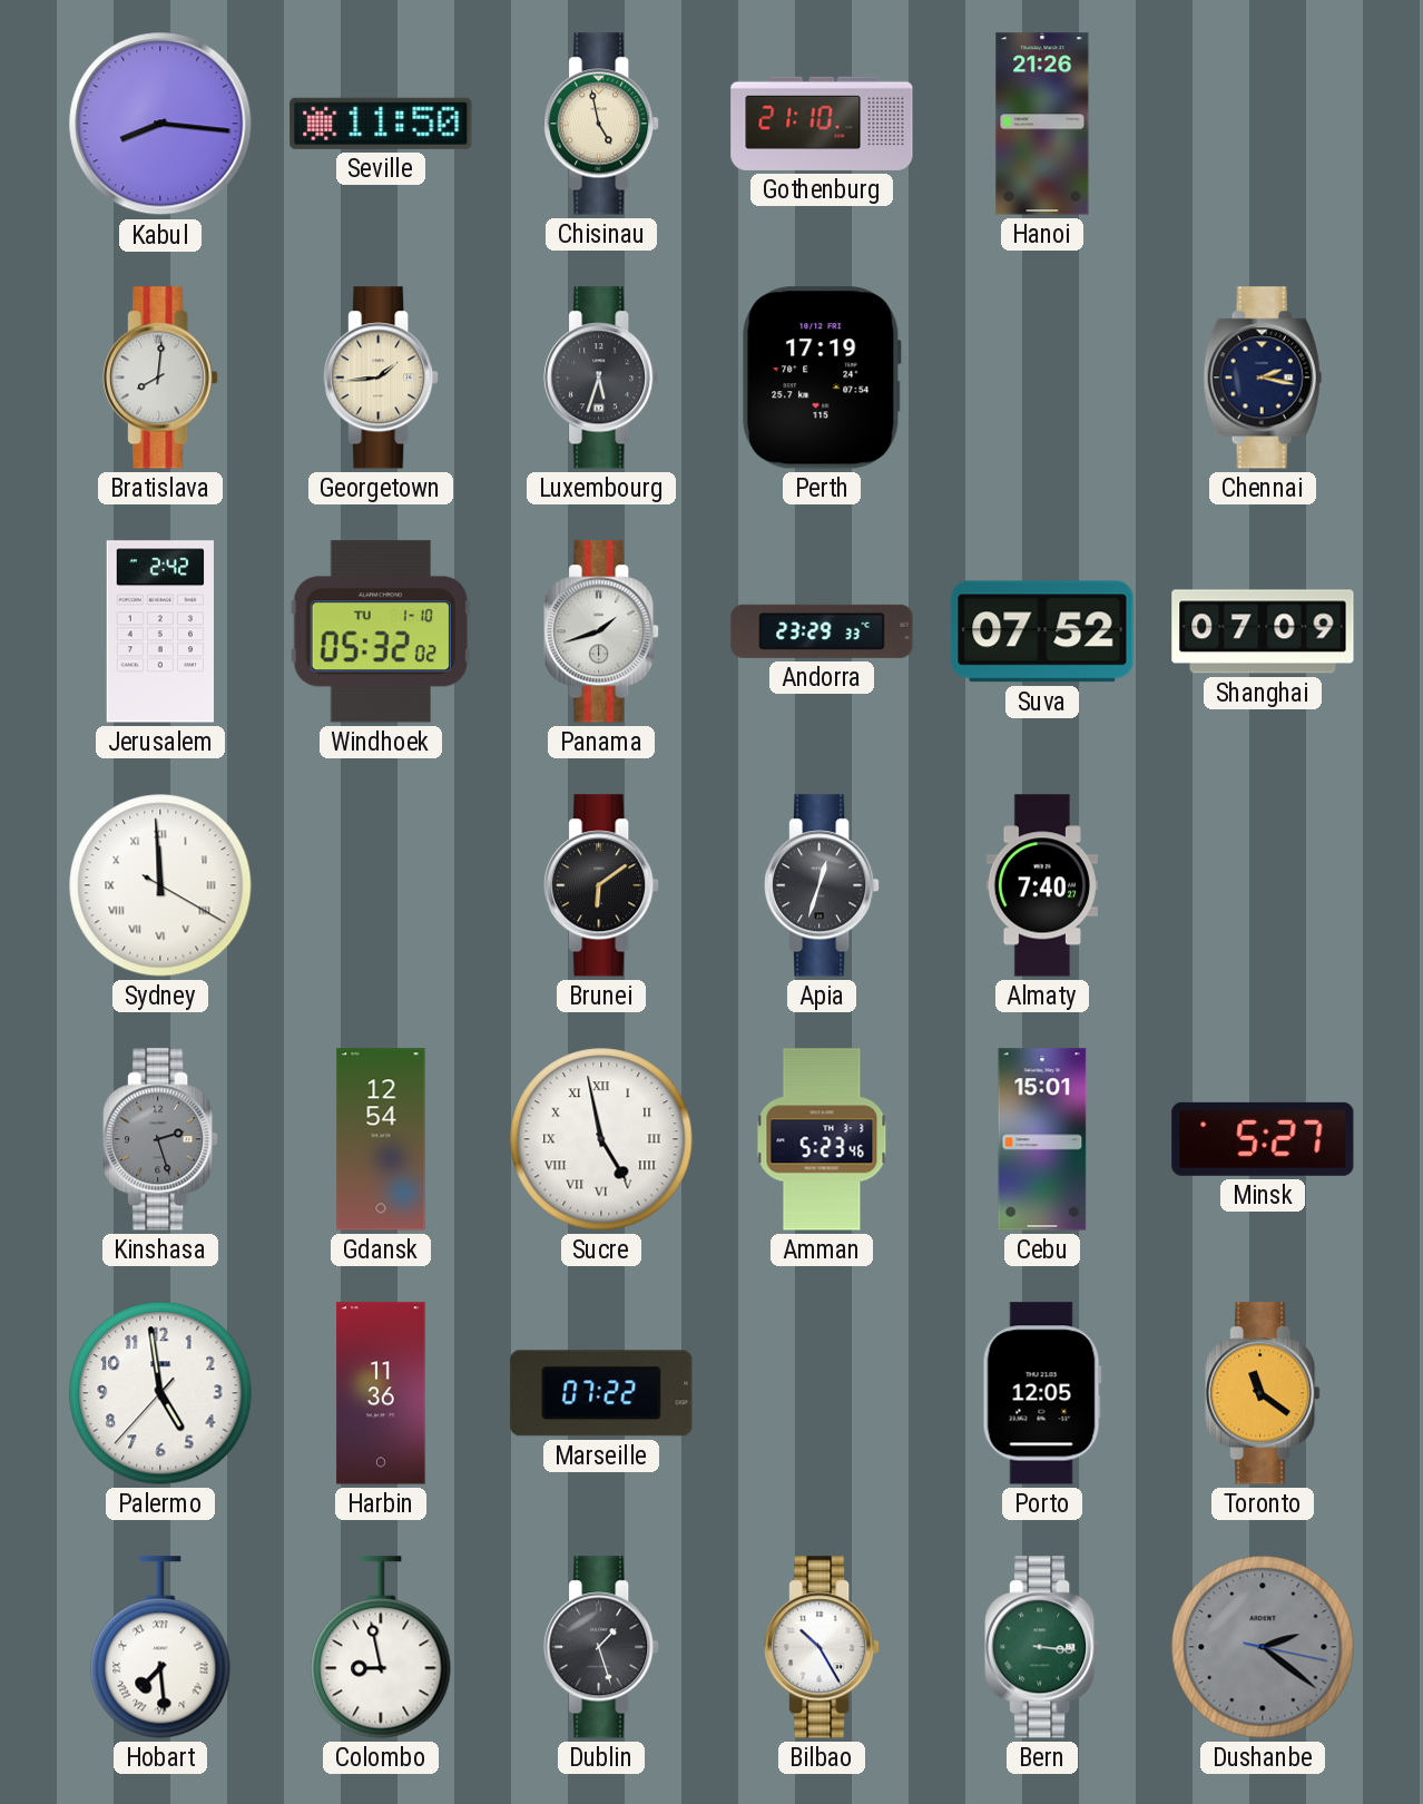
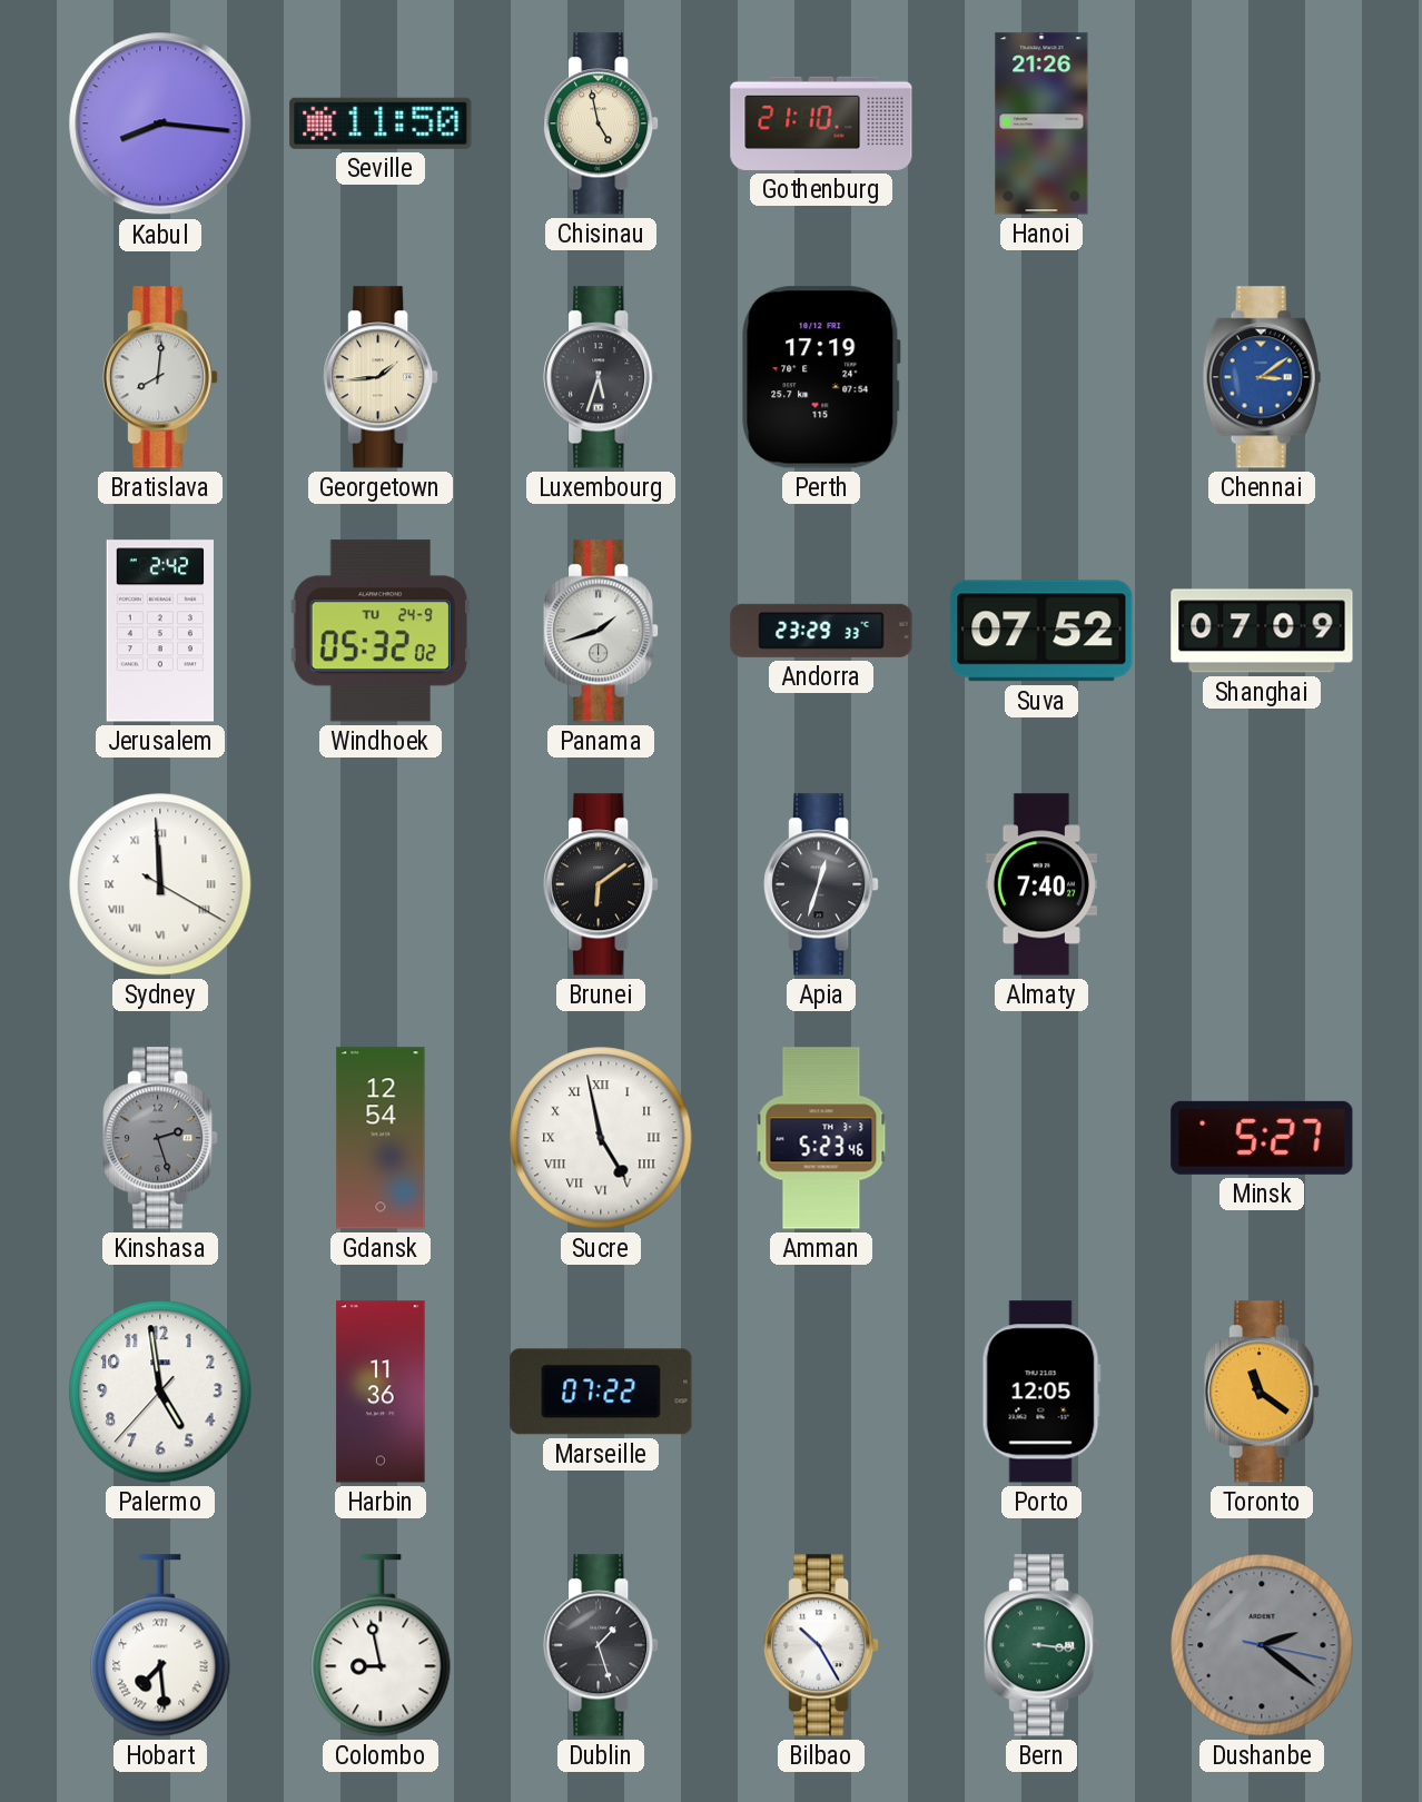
Chennai: 2:17 -> 3:09
Chennai dial: navy -> blue
Windhoek date: TU 1-10 -> TU 24-9
Cebu: 15:01 -> none
